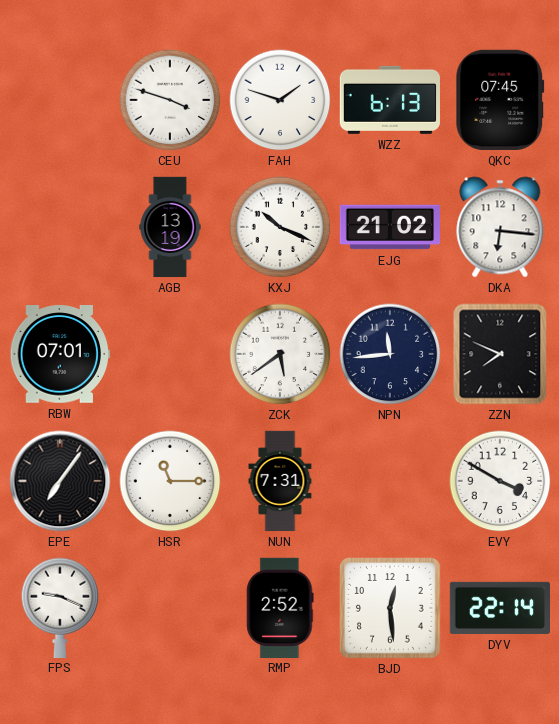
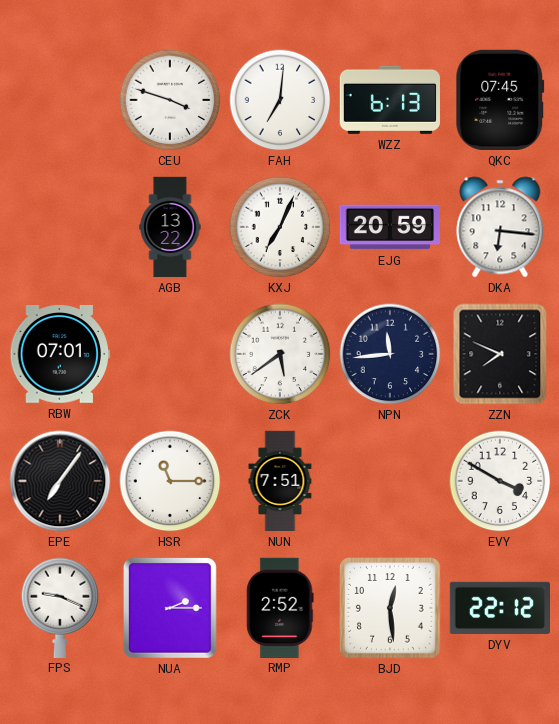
FAH: 1:48 -> 7:01
AGB: 13:19 -> 13:22
KXJ: 10:19 -> 7:04
EJG: 21:02 -> 20:59
NUN: 7:31 -> 7:51
NUA: none -> 2:15
DYV: 22:14 -> 22:12
